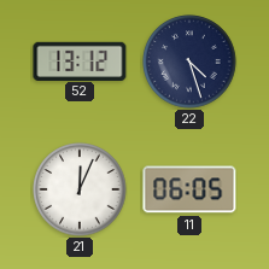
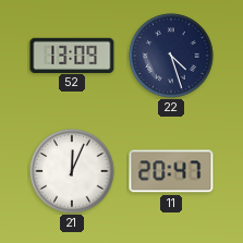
52: 13:12 -> 13:09
11: 06:05 -> 20:47
